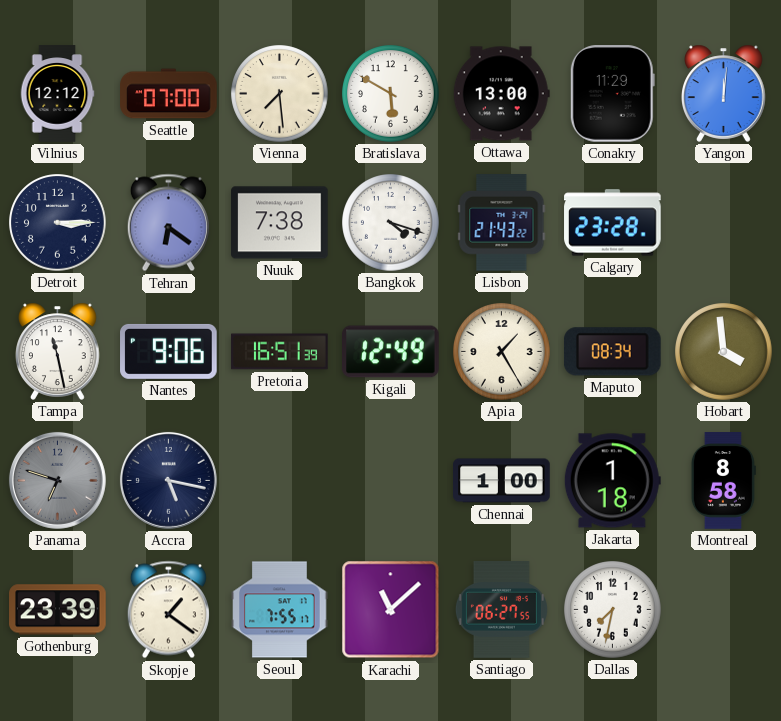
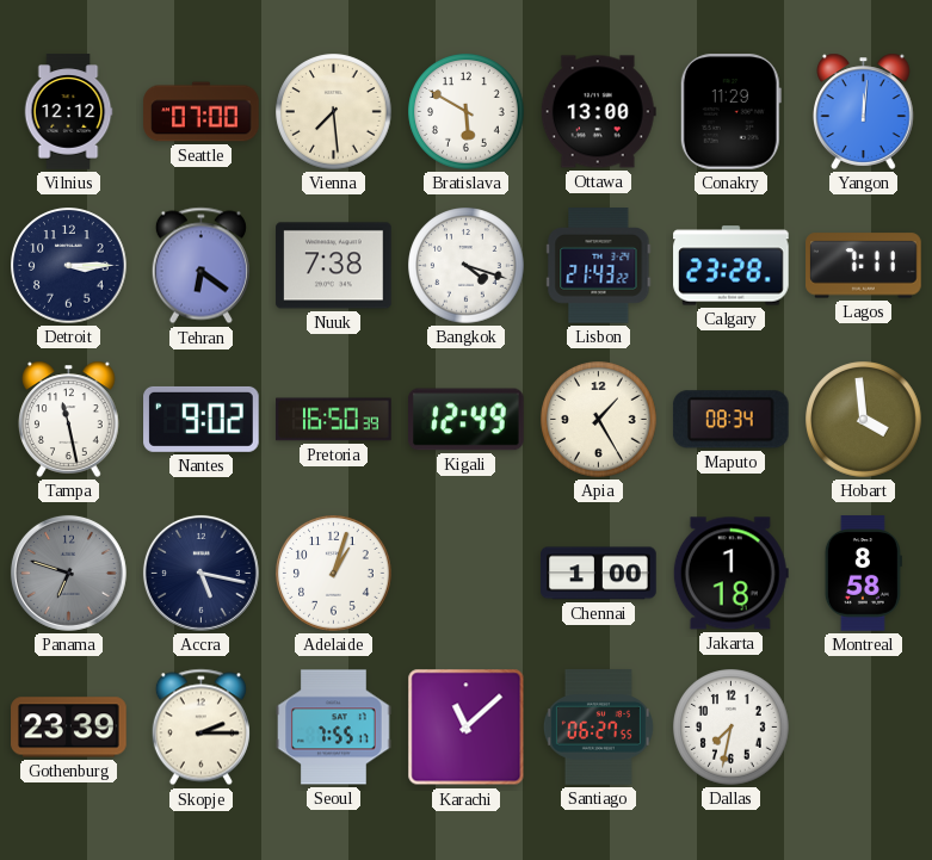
Lagos: none -> 7:11
Nantes: 9:06 -> 9:02
Pretoria: 16:51 -> 16:50
Adelaide: none -> 1:03
Skopje: 1:21 -> 2:15
